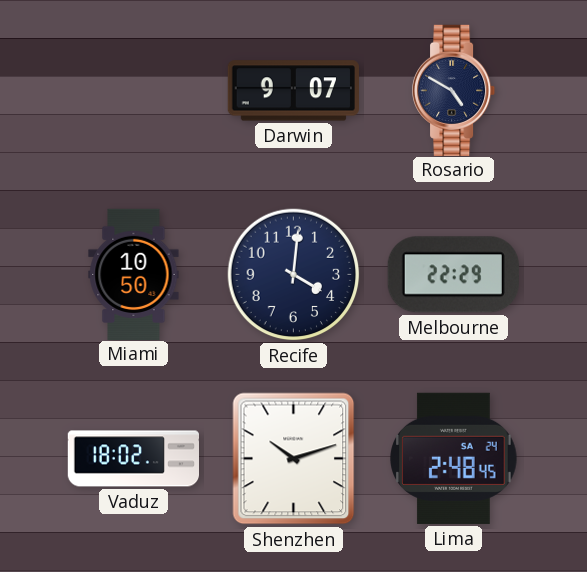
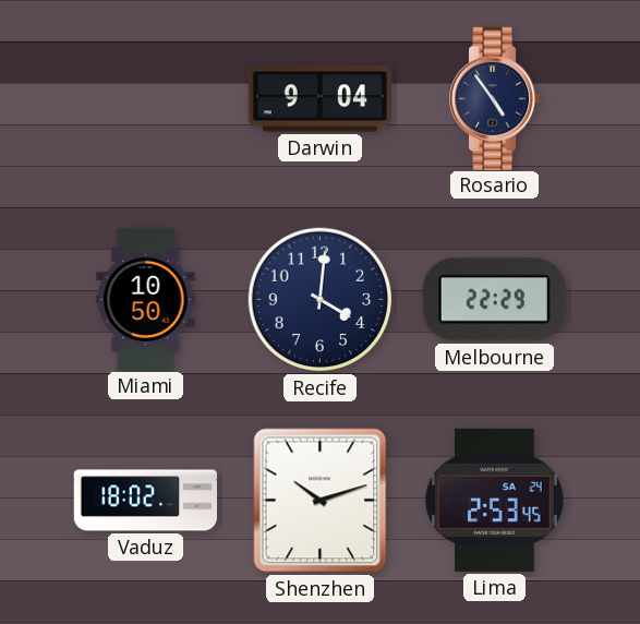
Darwin: 9:07 -> 9:04
Rosario: 4:50 -> 4:54
Lima: 2:48 -> 2:53
